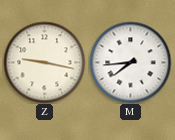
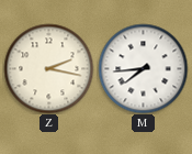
Z: 9:17 -> 2:17
